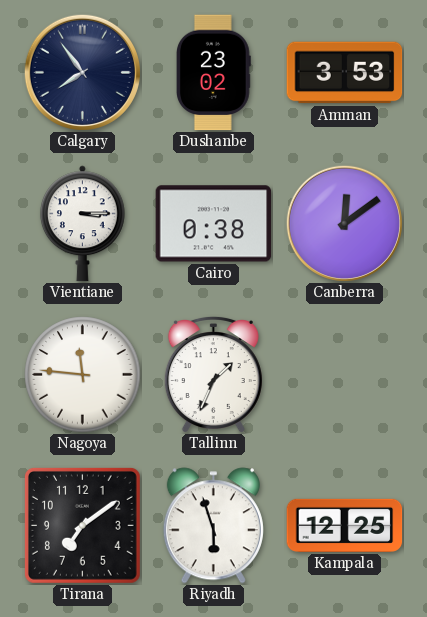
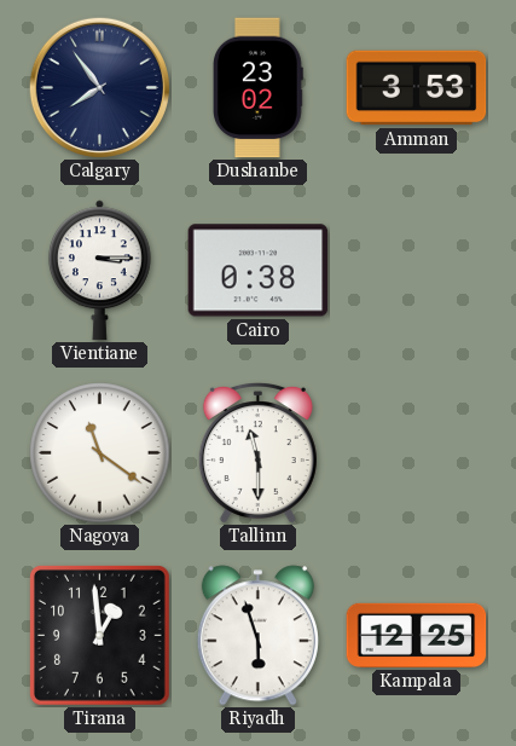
Canberra: 12:09 -> none
Nagoya: 11:46 -> 11:21
Tallinn: 1:34 -> 11:30
Tirana: 7:09 -> 12:59
